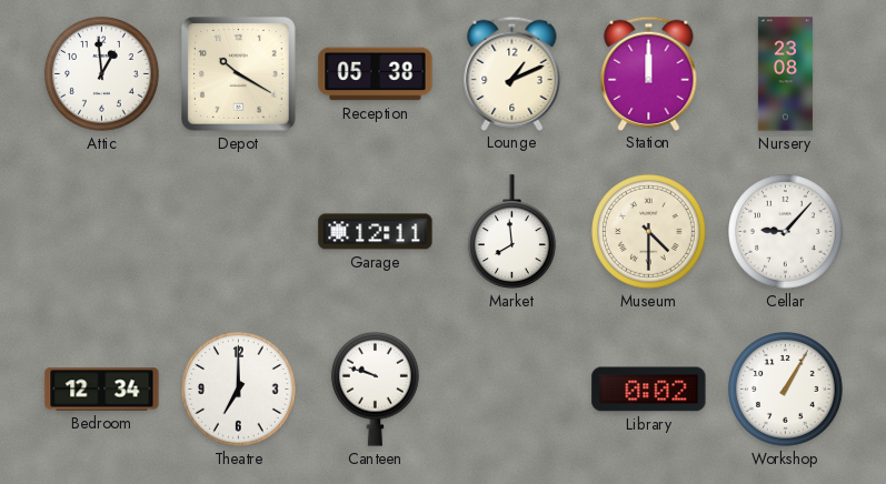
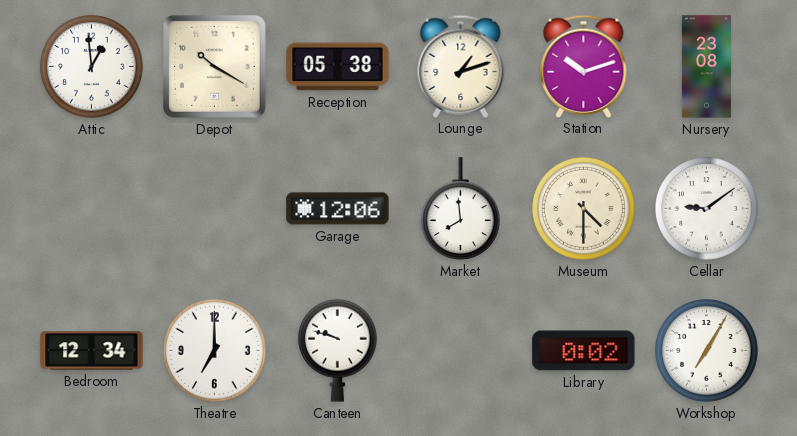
Lounge: 1:11 -> 1:12
Station: 12:00 -> 10:12
Garage: 12:11 -> 12:06
Cellar: 9:07 -> 9:09
Workshop: 1:05 -> 7:05
